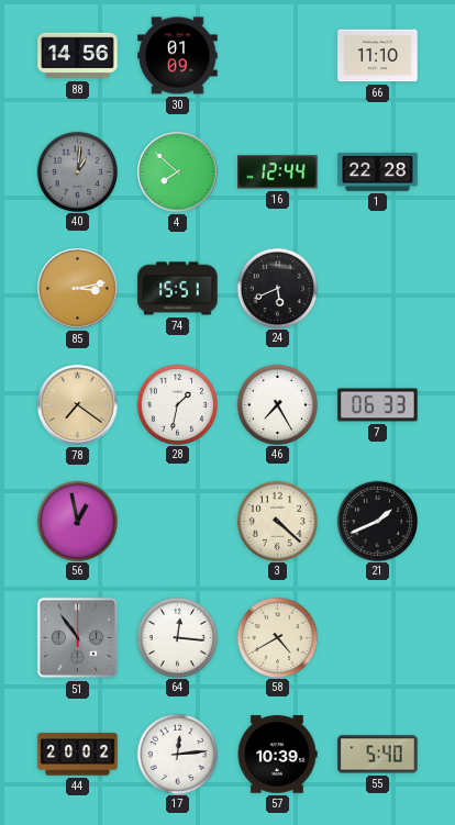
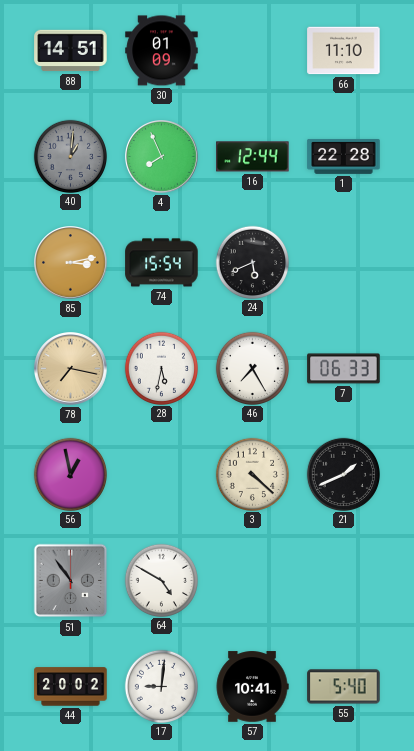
88: 14:56 -> 14:51
4: 7:52 -> 7:56
74: 15:51 -> 15:54
78: 7:21 -> 7:17
28: 1:32 -> 5:32
64: 12:16 -> 4:50
58: 4:40 -> none
17: 12:14 -> 9:01
57: 10:39 -> 10:41
